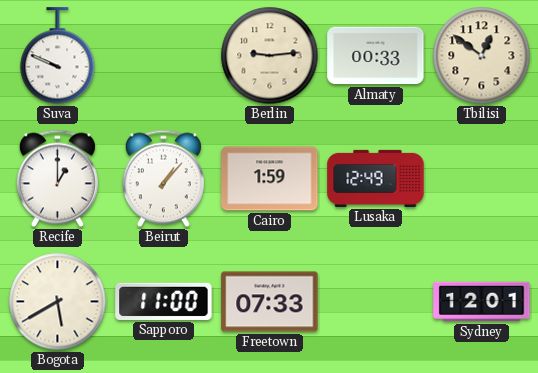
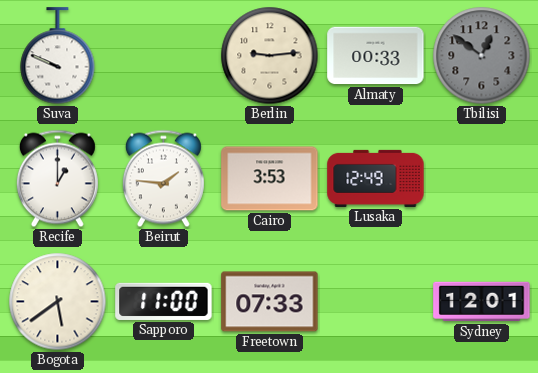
Tbilisi dial: cream -> grey
Beirut: 1:07 -> 1:46
Cairo: 1:59 -> 3:53
Bogota: 5:40 -> 5:39
